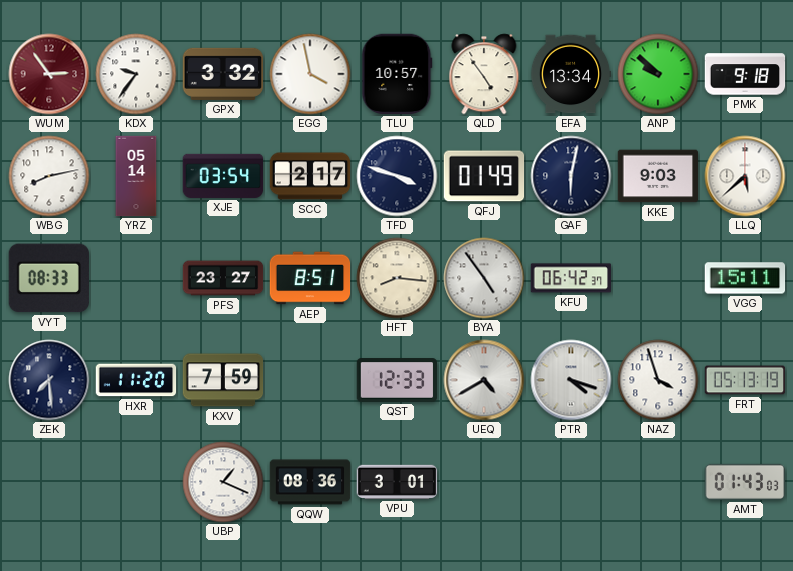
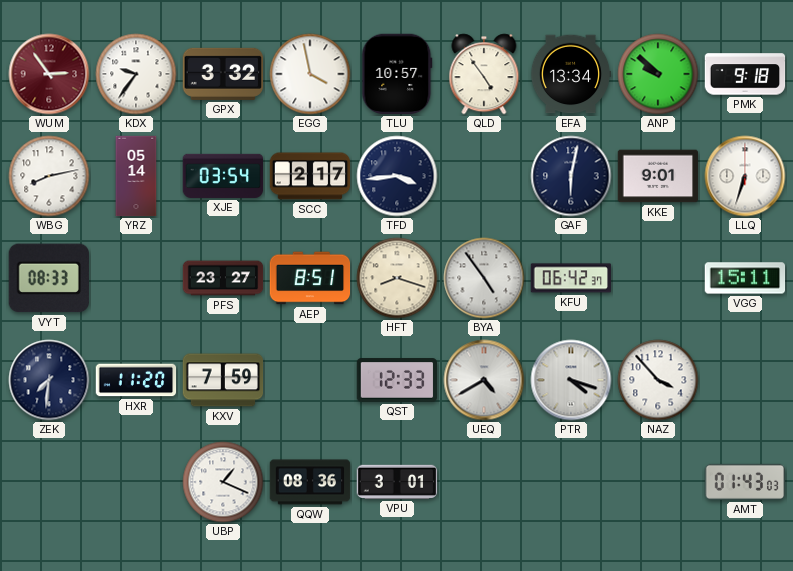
TFD: 3:48 -> 3:44
QFJ: 01:49 -> none
KKE: 9:03 -> 9:01
LLQ: 5:38 -> 6:33
HFT: 8:16 -> 8:18
ZEK: 7:29 -> 7:31
NAZ: 3:57 -> 3:53
FRT: 05:13 -> none
